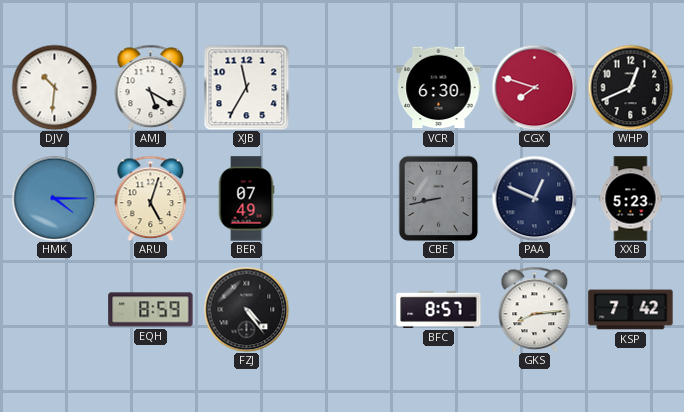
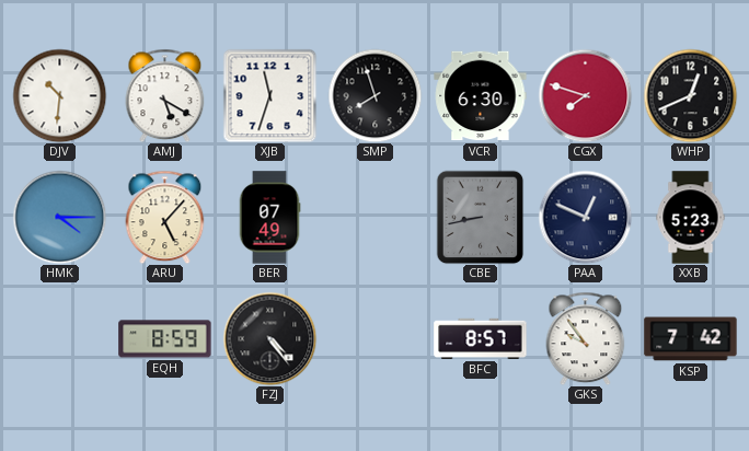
XJB: 11:35 -> 11:33
SMP: none -> 7:57
ARU: 5:03 -> 5:07
GKS: 8:14 -> 9:54
